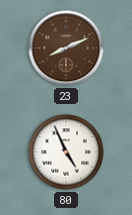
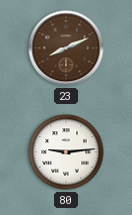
80: 4:56 -> 9:14
